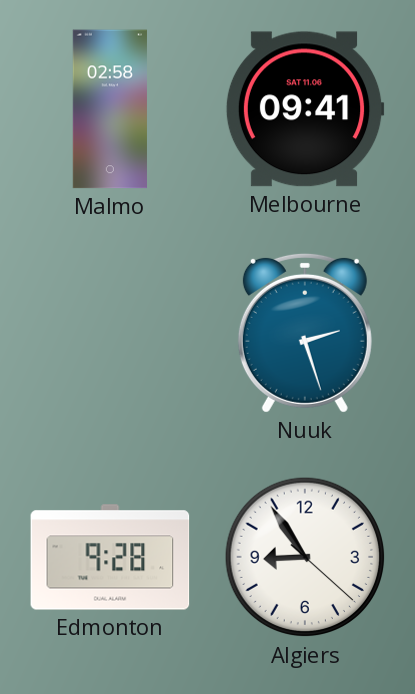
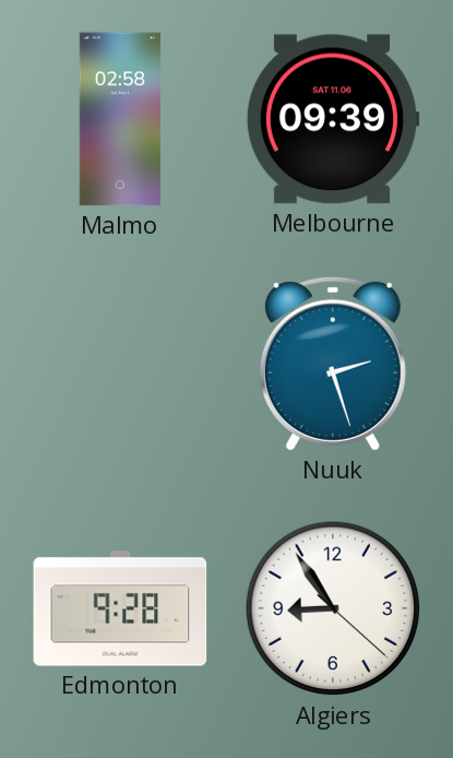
Melbourne: 09:41 -> 09:39
